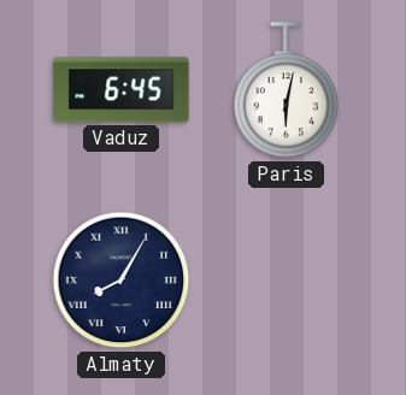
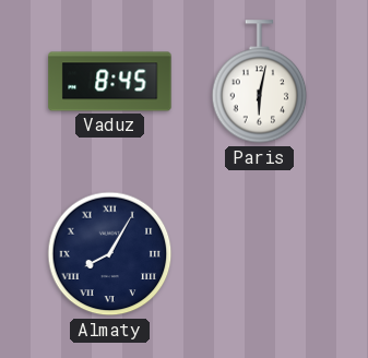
Vaduz: 6:45 -> 8:45
